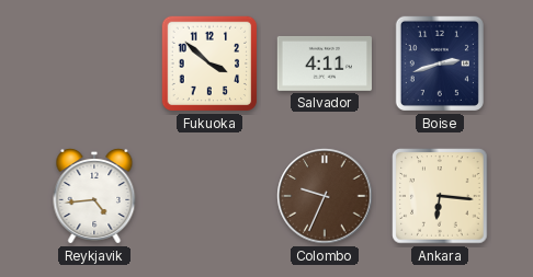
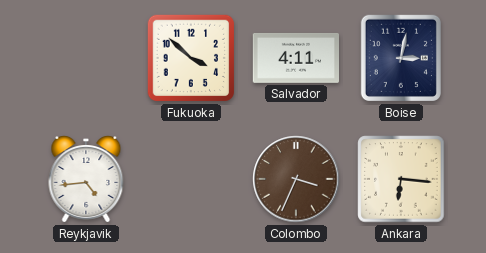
Boise: 2:42 -> 3:02
Colombo: 9:34 -> 3:34
